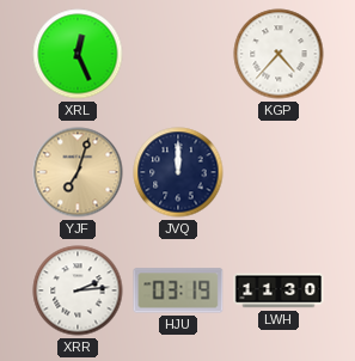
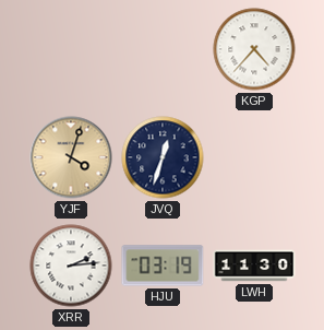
XRL: 12:26 -> none
YJF: 7:03 -> 4:03
JVQ: 12:00 -> 12:33
